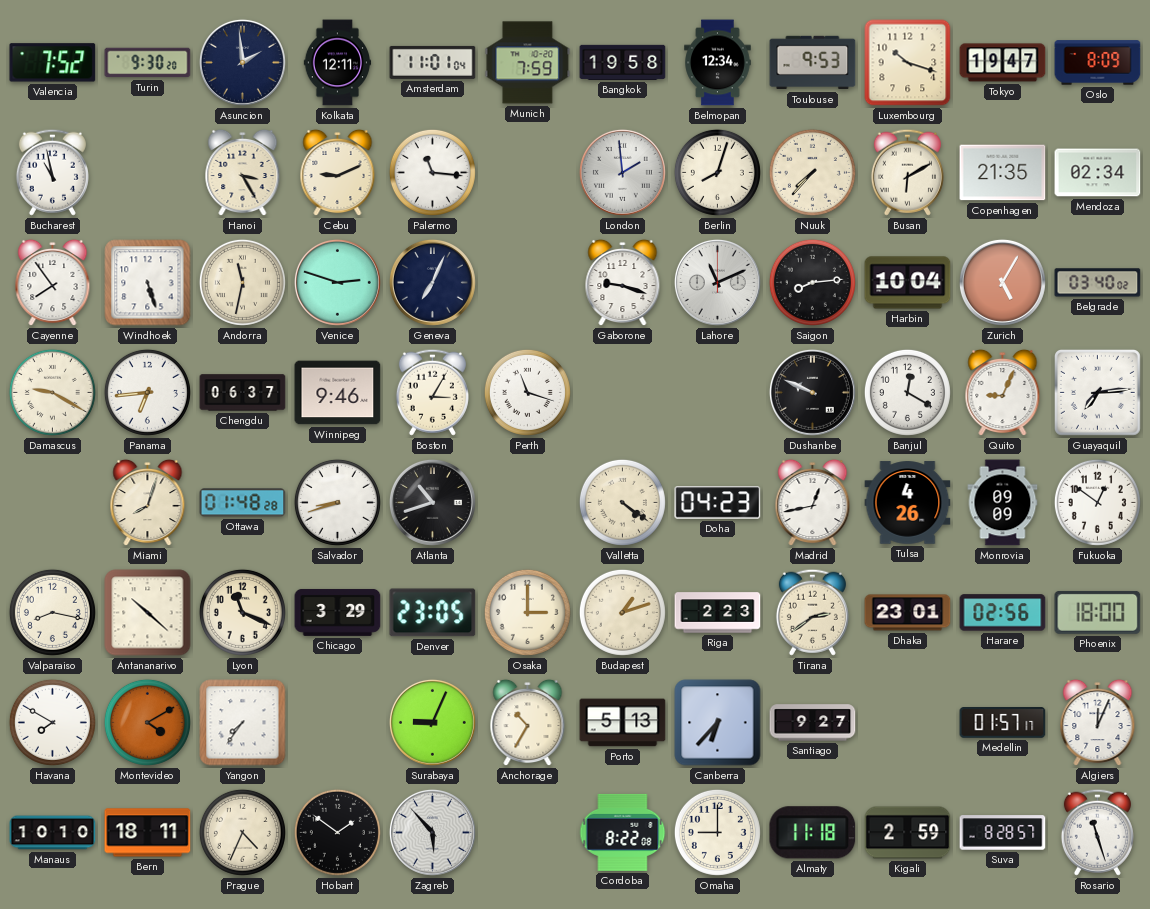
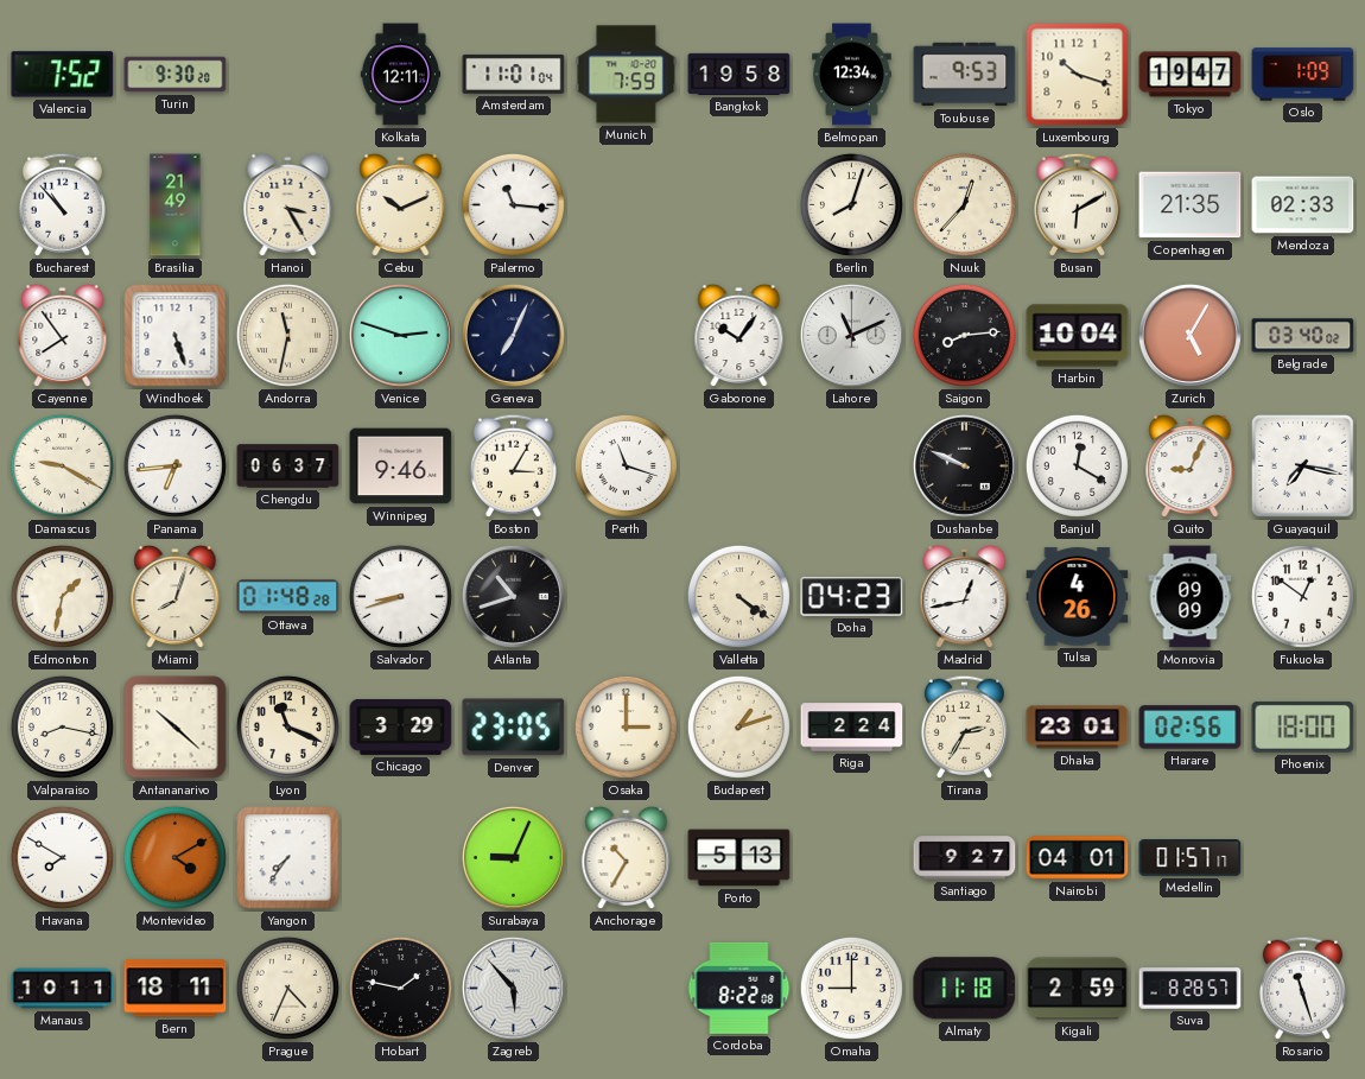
Asuncion: 1:59 -> none
Oslo: 8:09 -> 1:09
Bucharest: 10:58 -> 10:53
Brasilia: none -> 21:49
Cebu: 9:11 -> 10:11
London: 1:59 -> none
Nuuk: 7:37 -> 12:37
Mendoza: 02:34 -> 02:33
Gaborone: 9:18 -> 10:06
Guayaquil: 7:14 -> 7:17
Edmonton: none -> 1:32
Riga: 2:23 -> 2:24
Tirana: 2:39 -> 2:35
Canberra: 6:37 -> none
Nairobi: none -> 04:01
Algiers: 12:04 -> none
Manaus: 10:10 -> 10:11
Hobart: 1:51 -> 1:47
